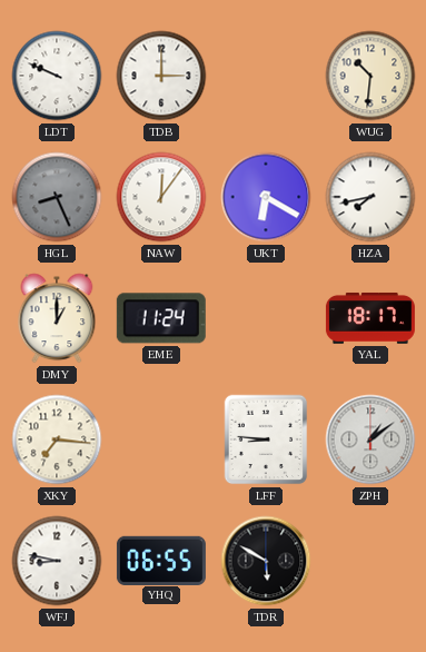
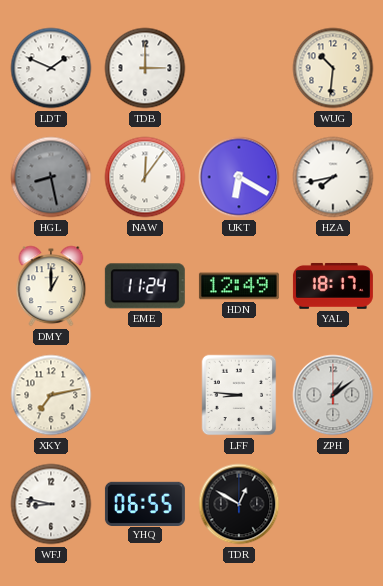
LDT: 9:49 -> 1:49
HGL: 8:26 -> 8:28
HDN: none -> 12:49
XKY: 7:16 -> 7:13
TDR: 5:50 -> 12:50
